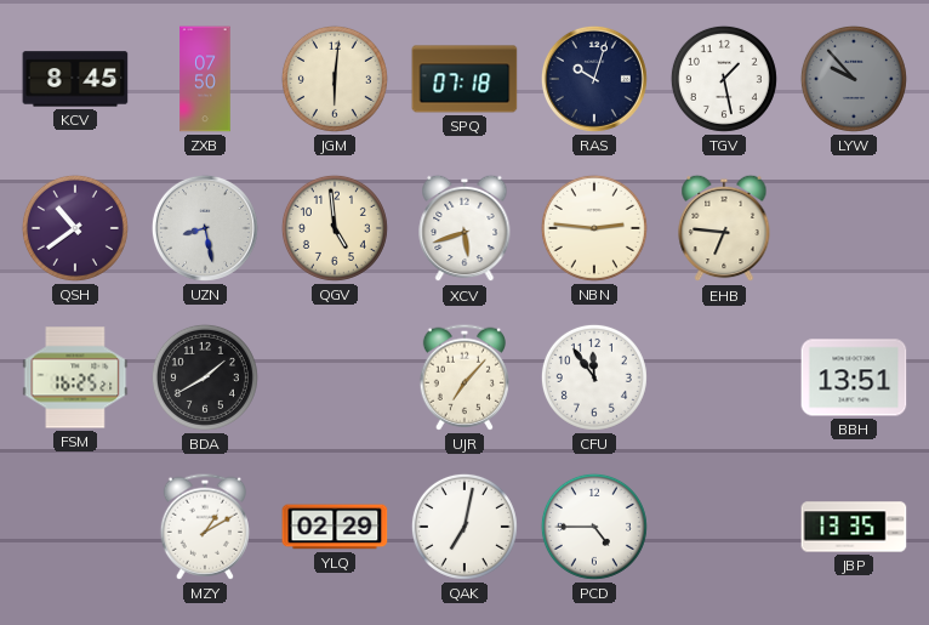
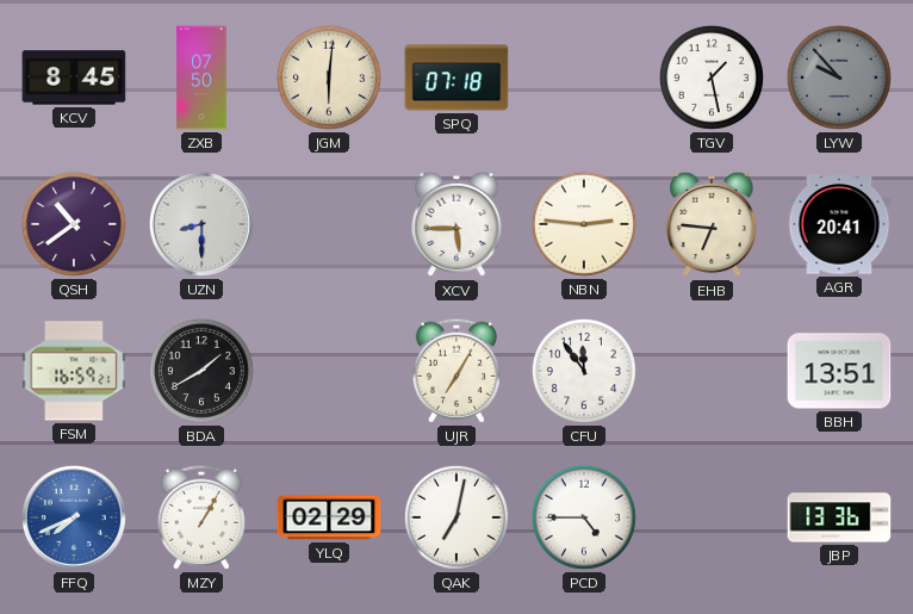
RAS: 10:03 -> none
UZN: 8:28 -> 8:30
QGV: 4:59 -> none
XCV: 5:42 -> 5:45
AGR: none -> 20:41
FSM: 16:25 -> 16:59
UJR: 7:07 -> 7:05
FFQ: none -> 7:41
MZY: 1:10 -> 1:05
JBP: 13:35 -> 13:36
